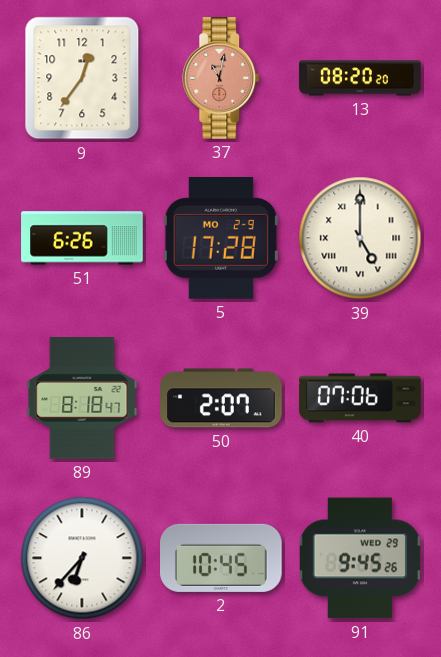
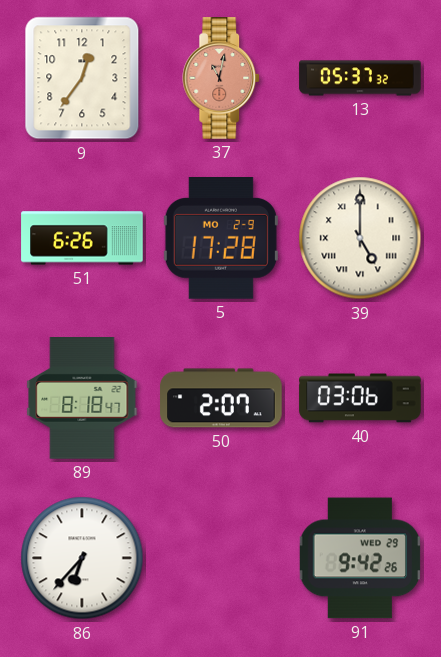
13: 08:20 -> 05:37
40: 07:06 -> 03:06
2: 10:45 -> none
91: 9:45 -> 9:42
